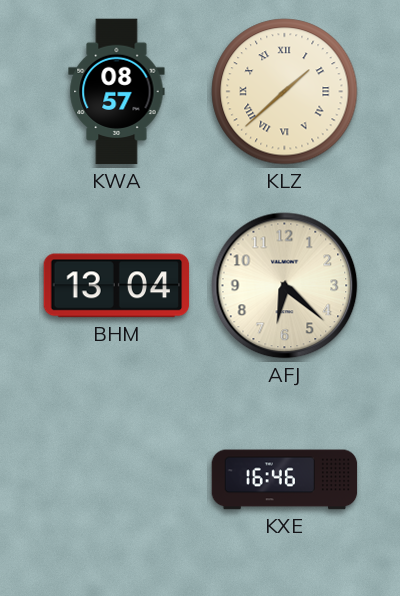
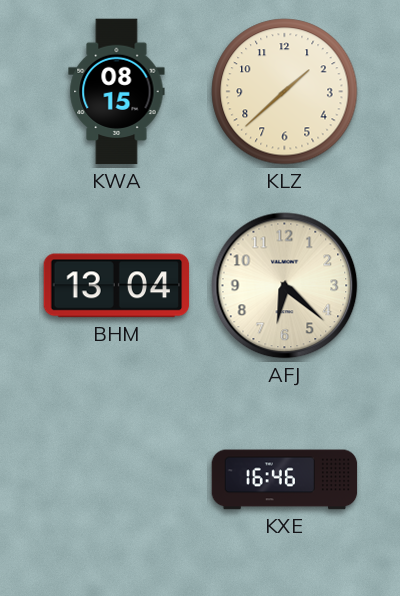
KWA: 08:57 -> 08:15
KLZ numerals: Roman -> Arabic
